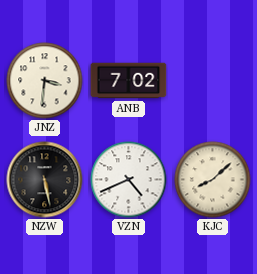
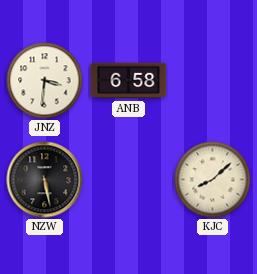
ANB: 7:02 -> 6:58
VZN: 4:41 -> none
